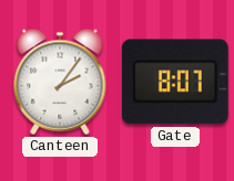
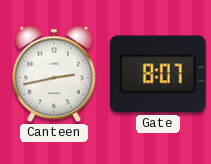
Canteen: 2:06 -> 2:43
